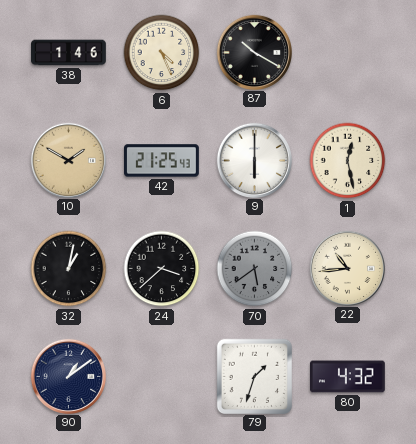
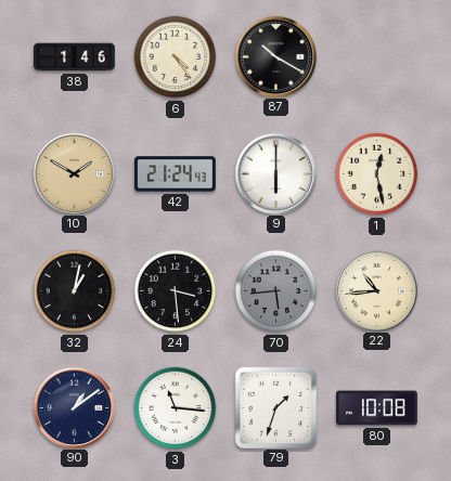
6: 4:26 -> 4:24
42: 21:25 -> 21:24
24: 3:38 -> 3:29
70: 5:39 -> 5:44
3: none -> 11:16
80: 4:32 -> 10:08
